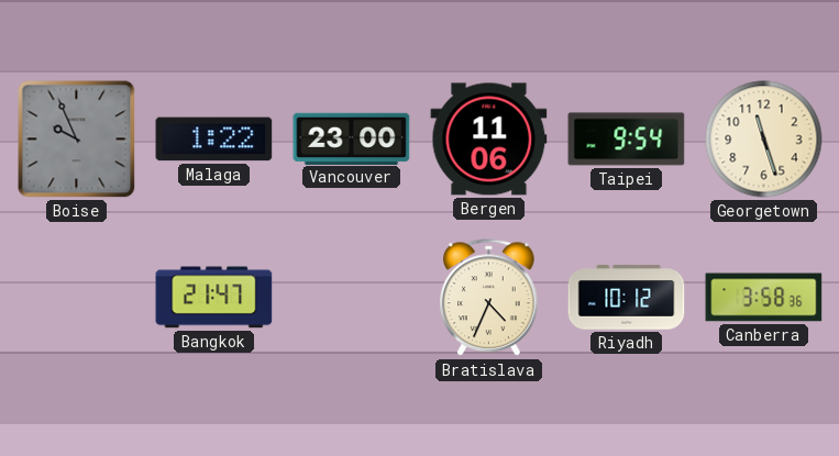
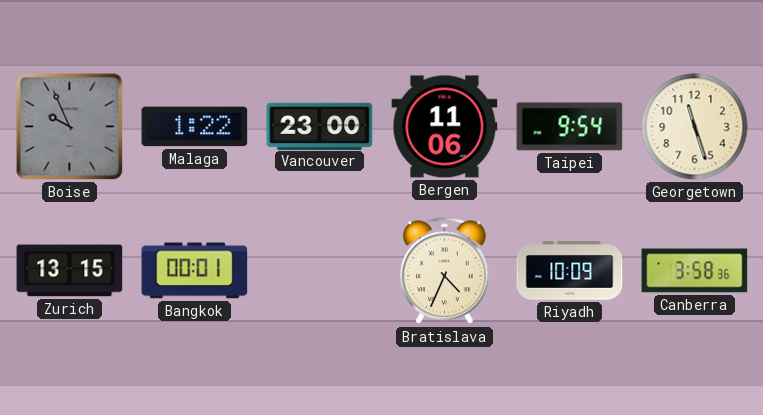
Zurich: none -> 13:15
Bangkok: 21:47 -> 00:01
Riyadh: 10:12 -> 10:09
